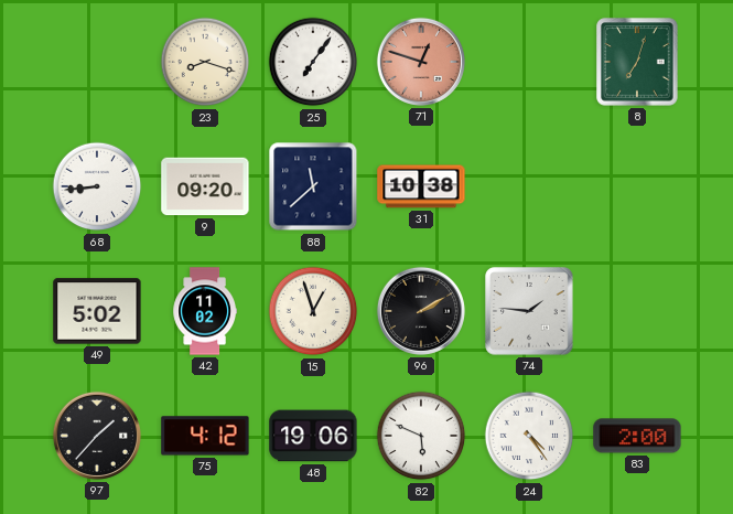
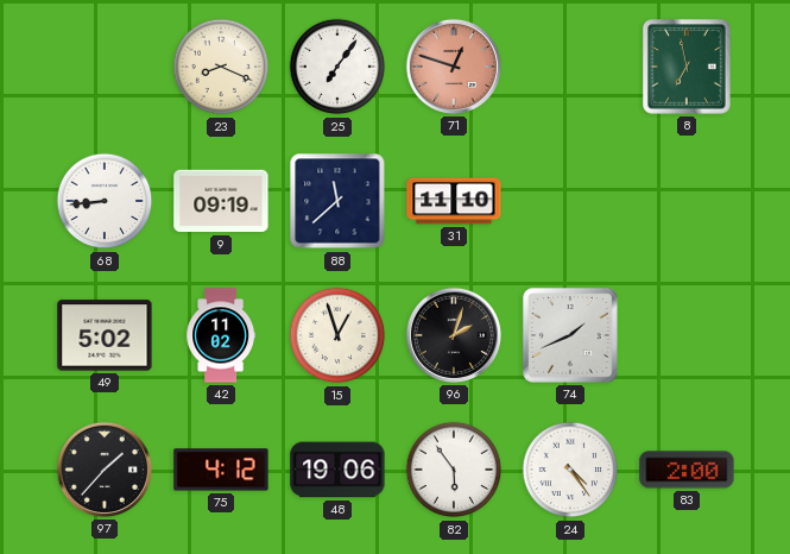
23: 8:18 -> 8:19
8: 7:03 -> 6:58
9: 09:20 -> 09:19
31: 10:38 -> 11:10
96: 2:10 -> 2:03
74: 1:46 -> 1:41
82: 5:49 -> 5:54
